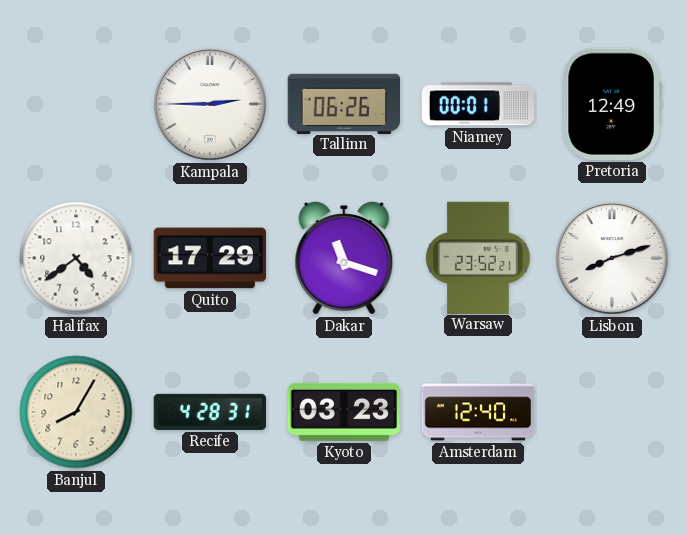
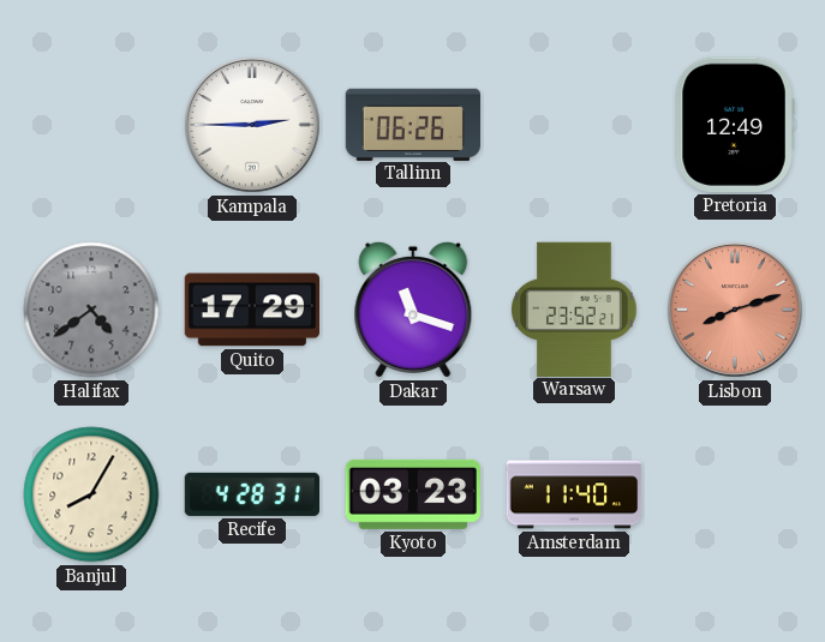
Niamey: 00:01 -> none
Halifax dial: white -> grey
Lisbon dial: white -> salmon
Amsterdam: 12:40 -> 11:40
